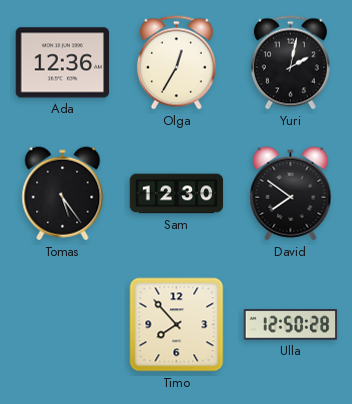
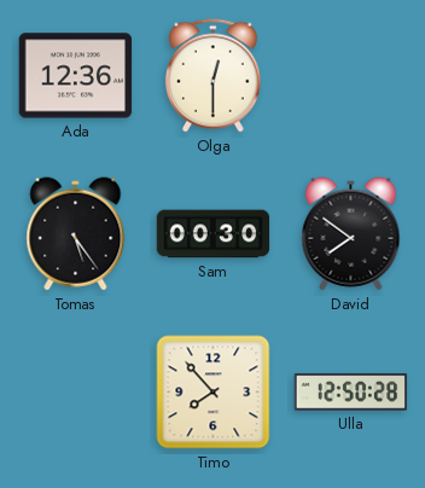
Olga: 12:35 -> 12:30
Yuri: 2:02 -> none
Sam: 12:30 -> 00:30
